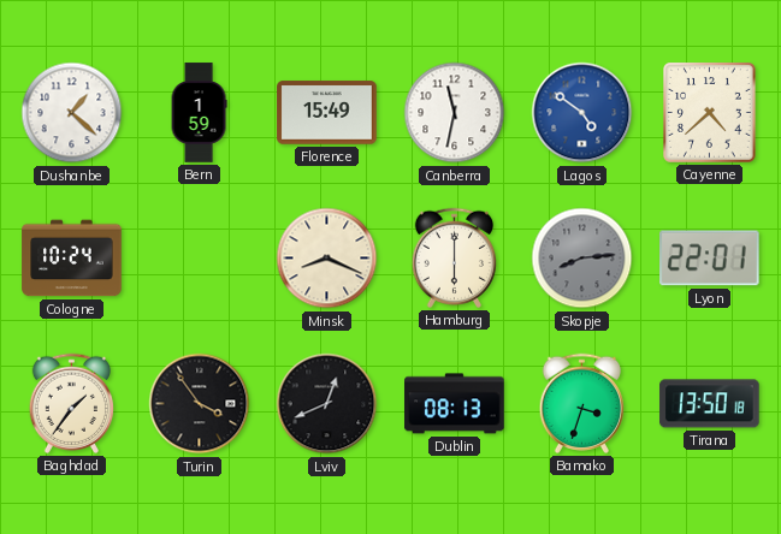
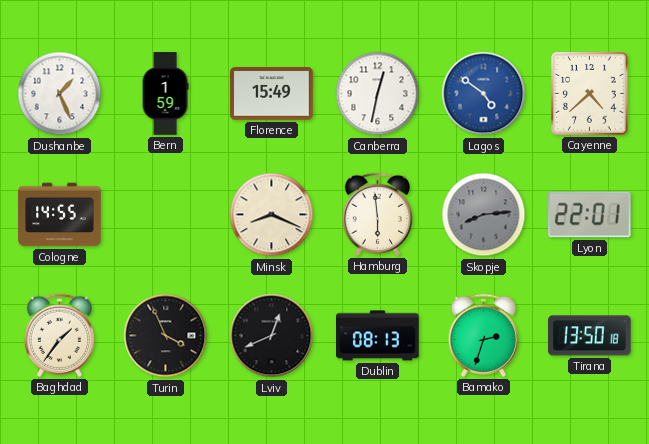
Dushanbe: 1:22 -> 1:26
Canberra: 11:32 -> 12:32
Cologne: 10:24 -> 14:55
Hamburg: 6:00 -> 5:59
Turin: 3:54 -> 3:56
Bamako: 3:33 -> 2:33
